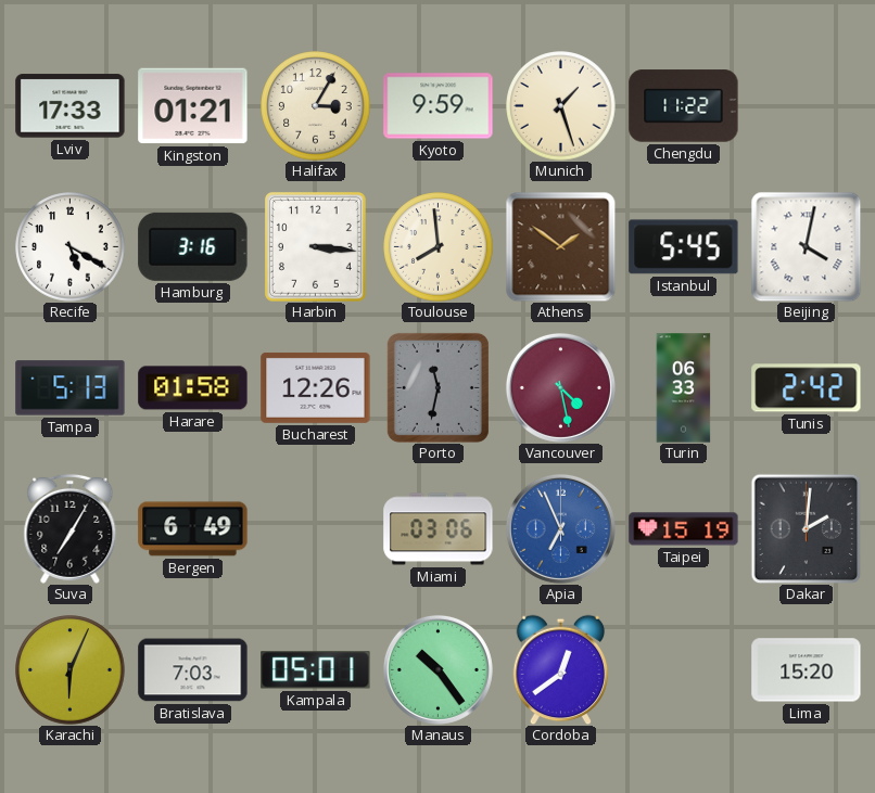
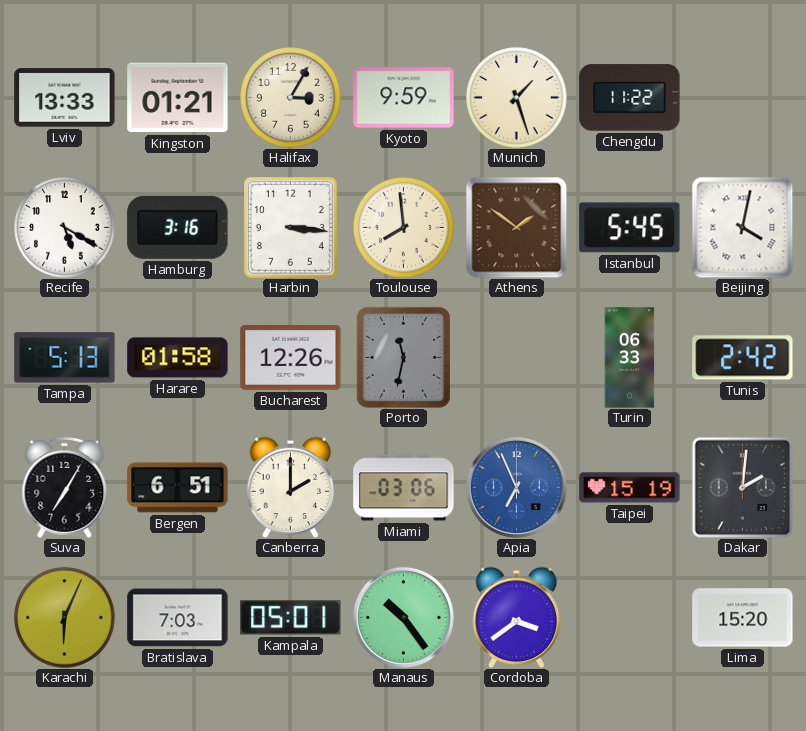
Lviv: 17:33 -> 13:33
Vancouver: 4:28 -> none
Bergen: 6:49 -> 6:51
Canberra: none -> 2:00
Cordoba: 12:39 -> 3:39
